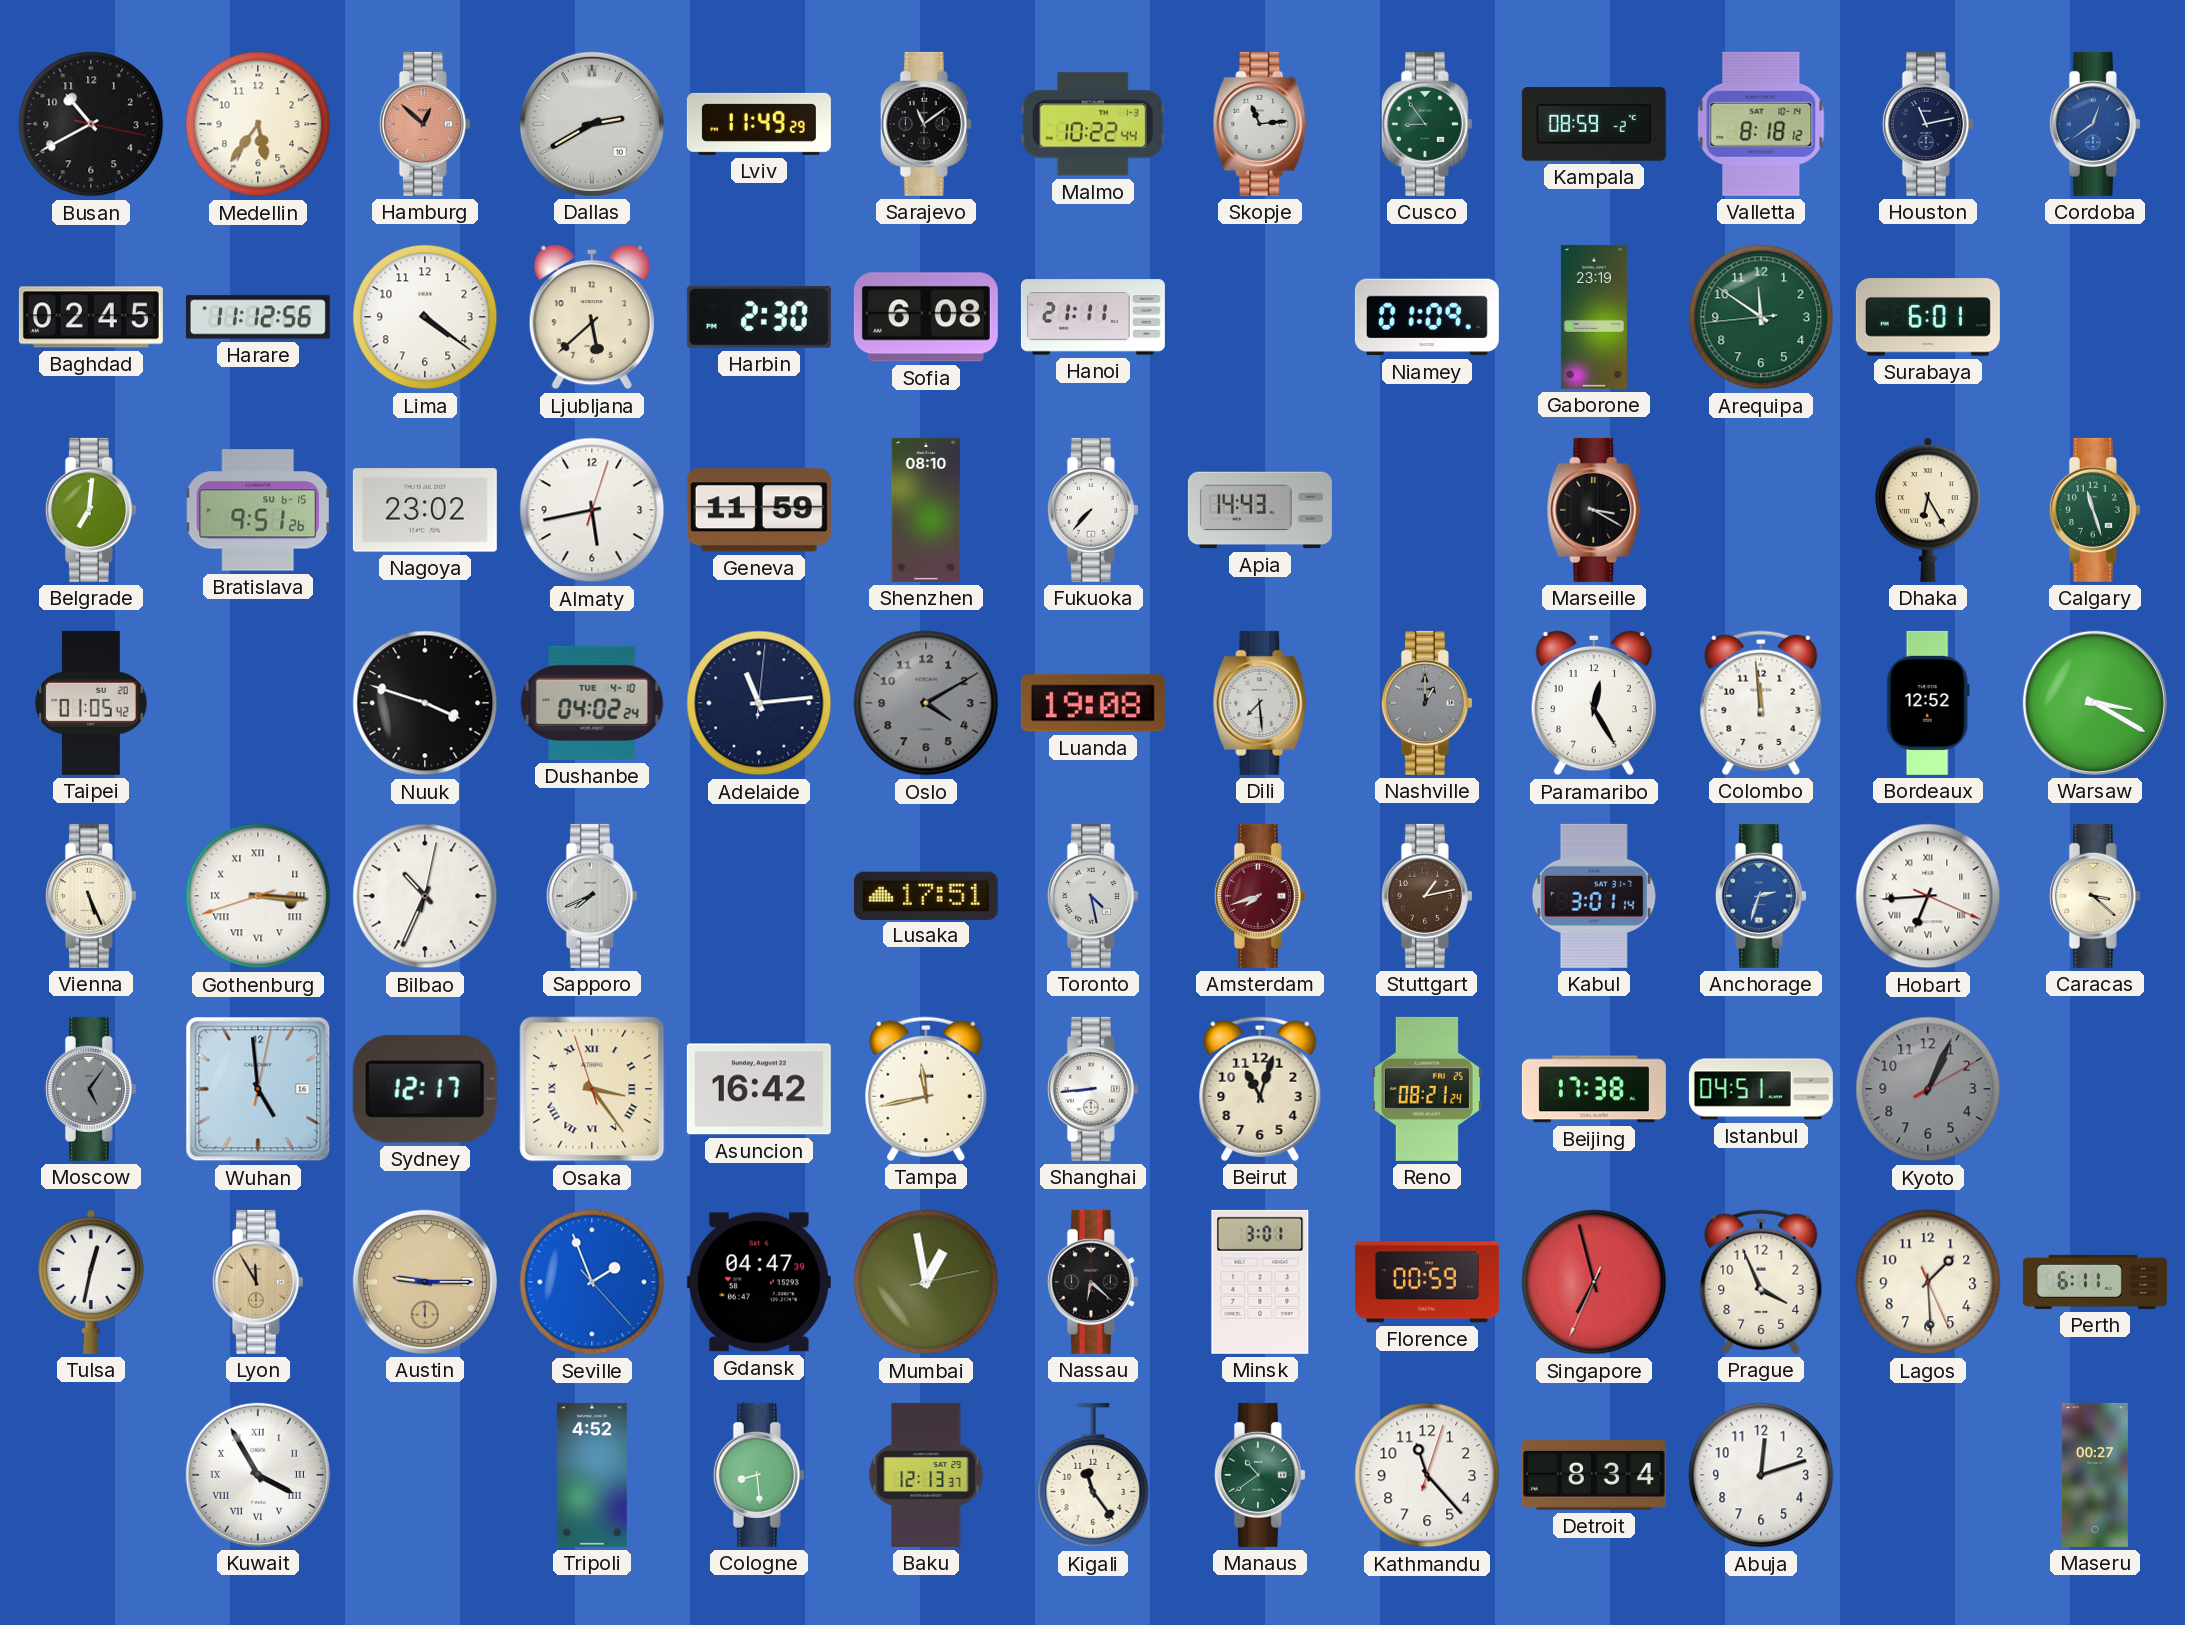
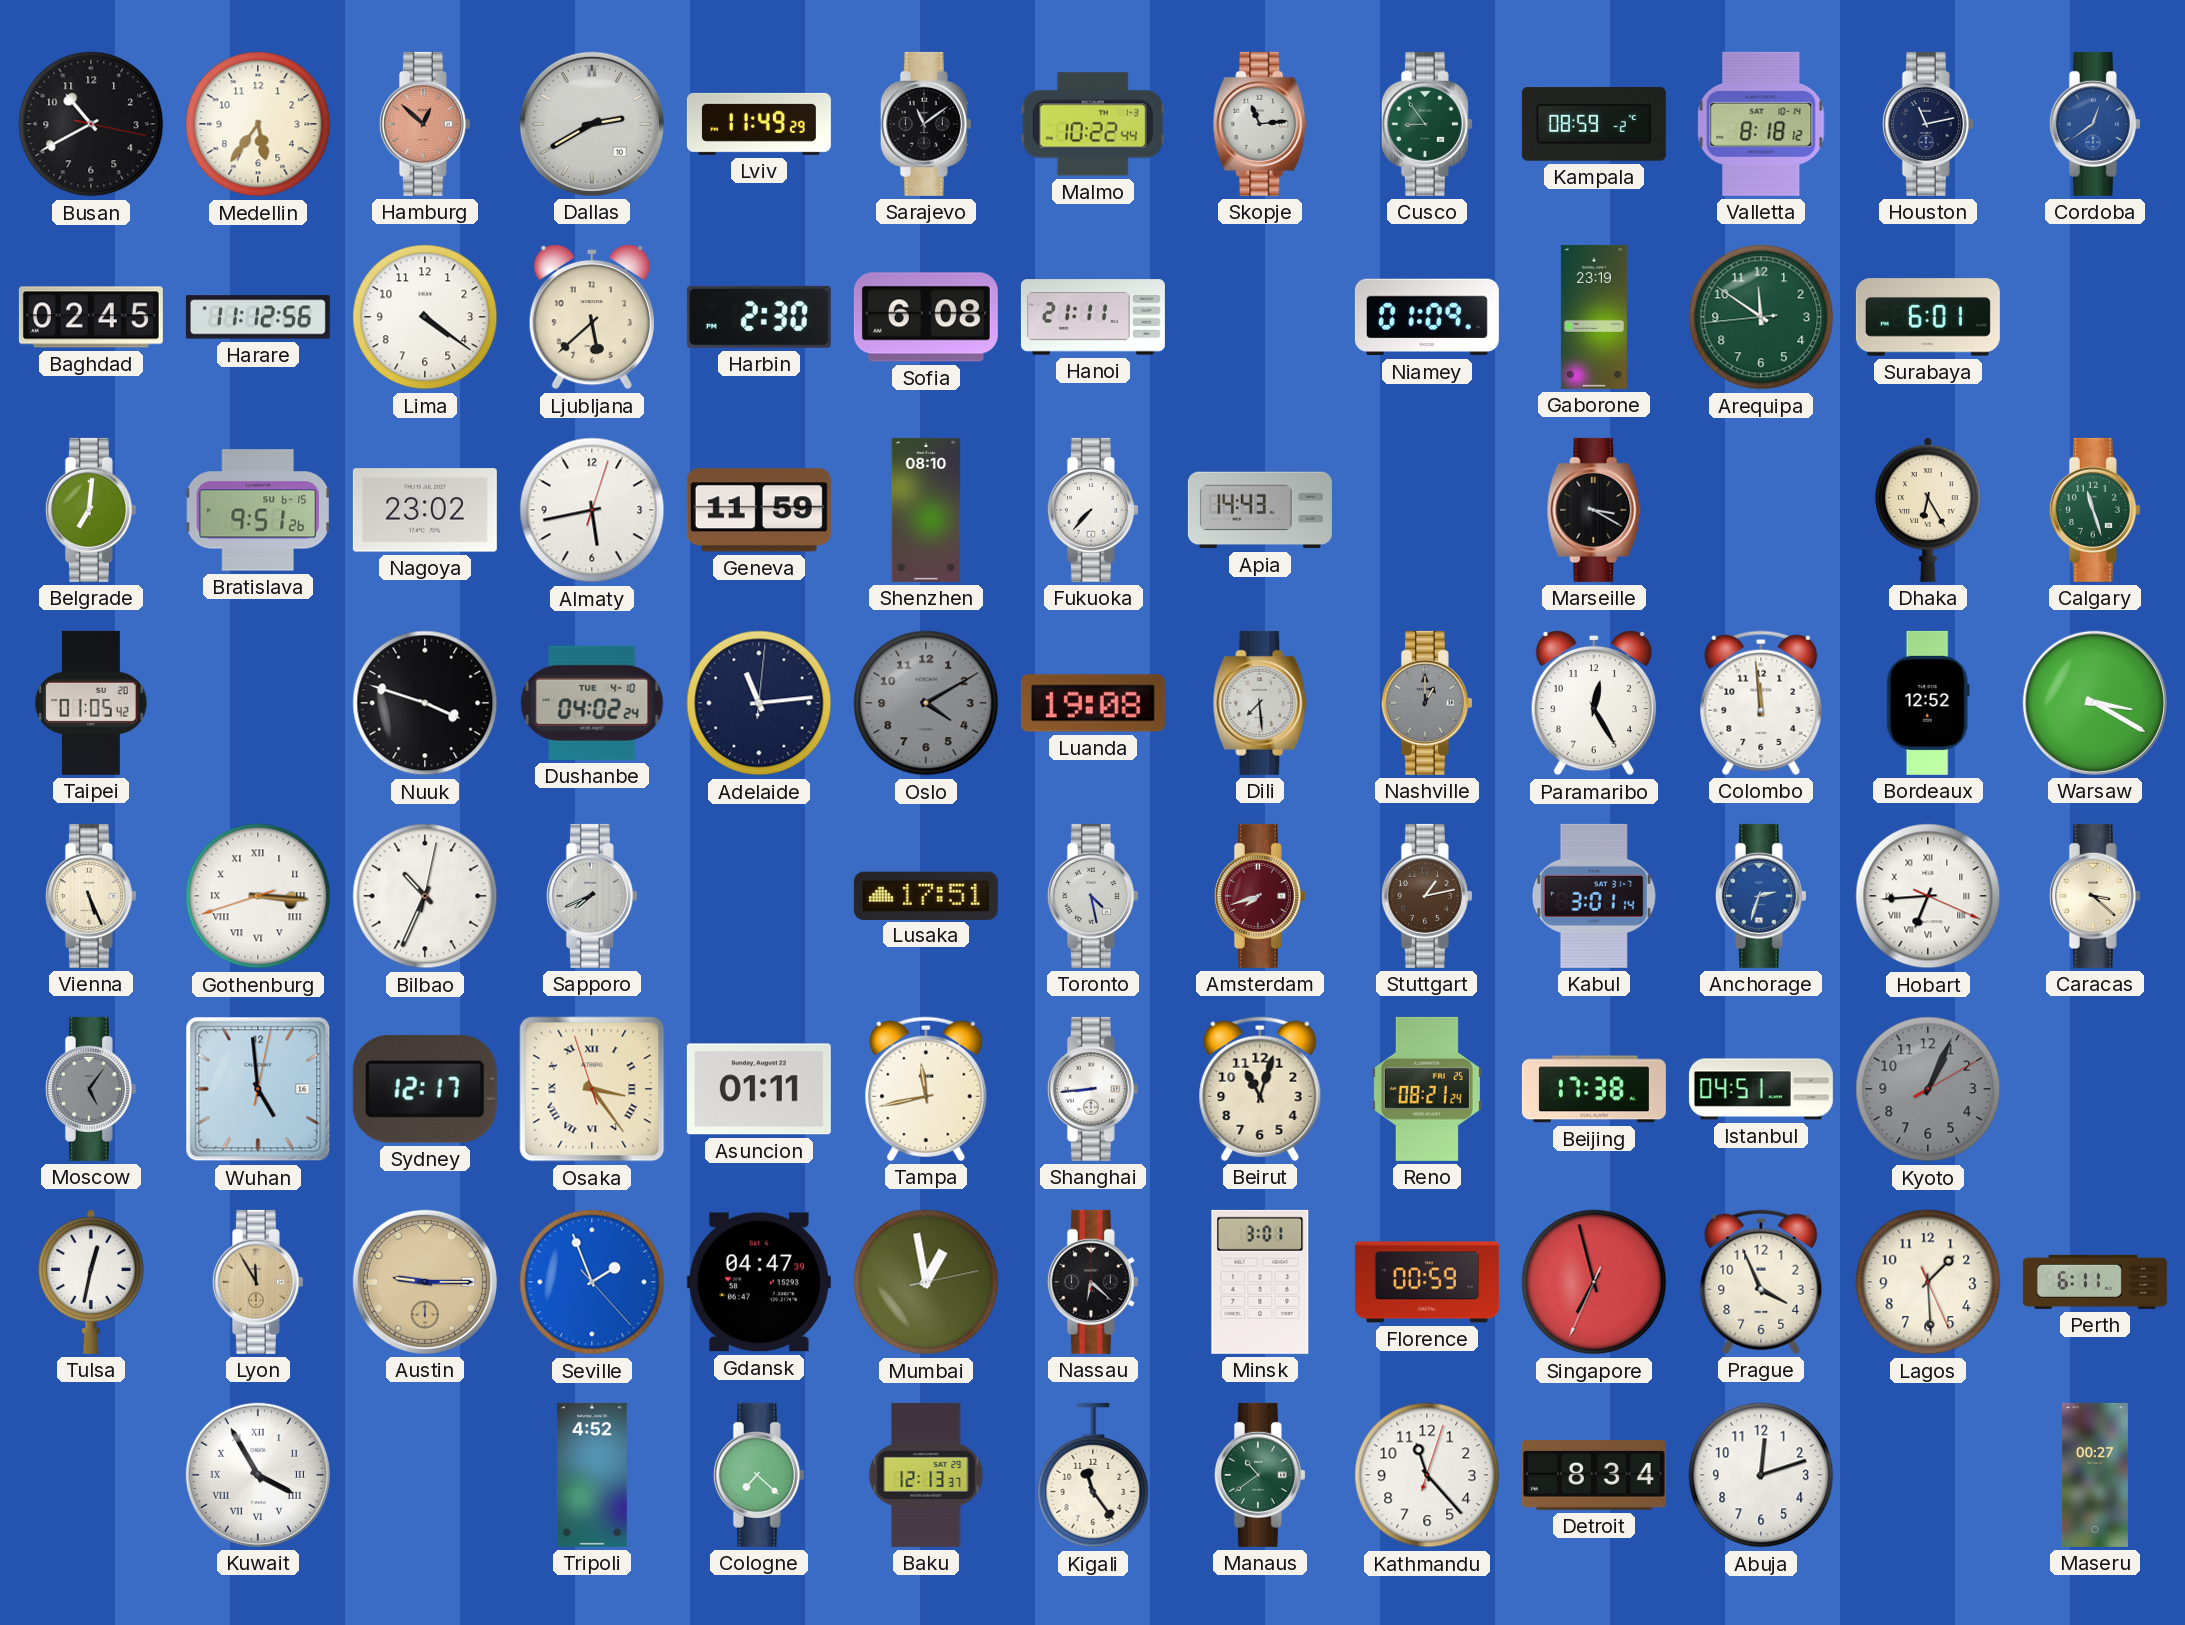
Asuncion: 16:42 -> 01:11
Cologne: 8:29 -> 7:22
